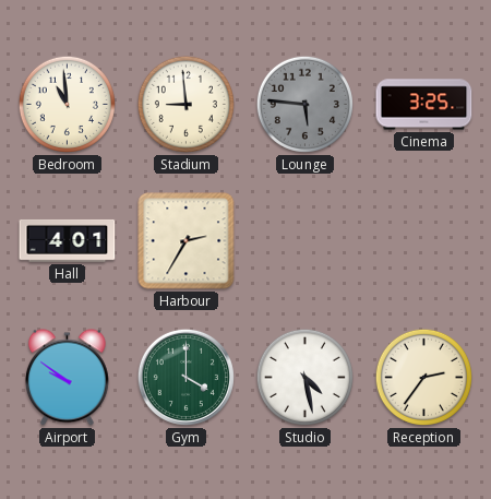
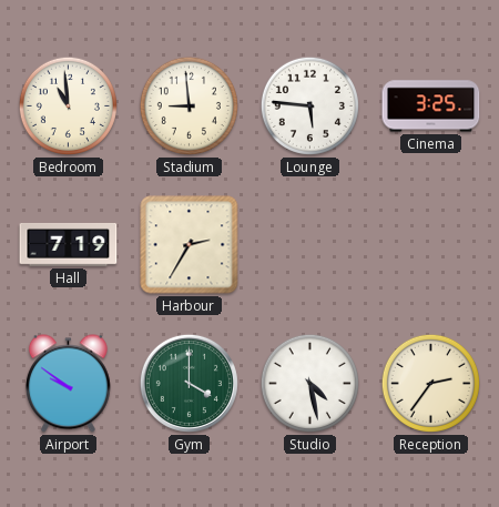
Lounge dial: grey -> white
Hall: 4:01 -> 7:19
